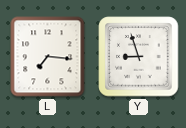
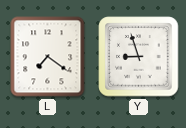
L: 7:16 -> 7:21
